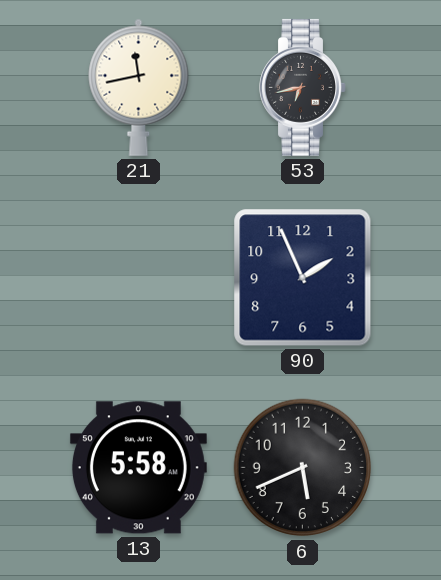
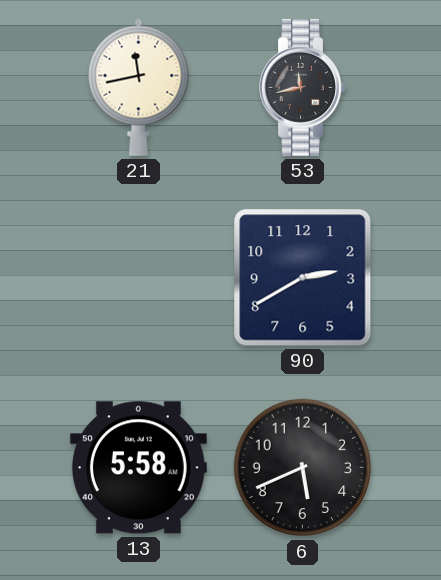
53: 6:43 -> 11:43
90: 1:56 -> 2:40
